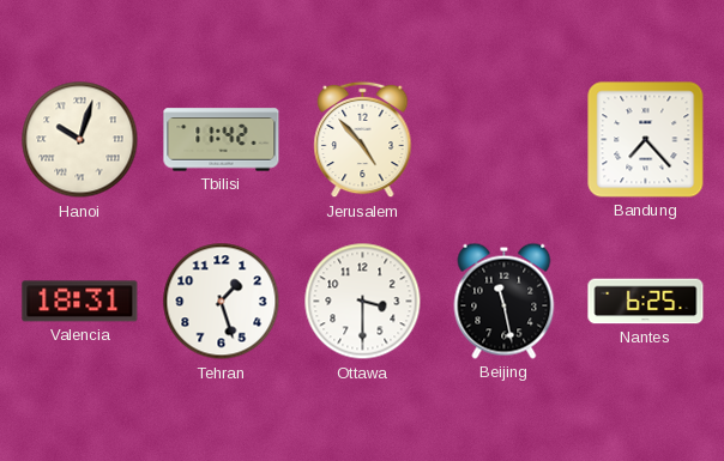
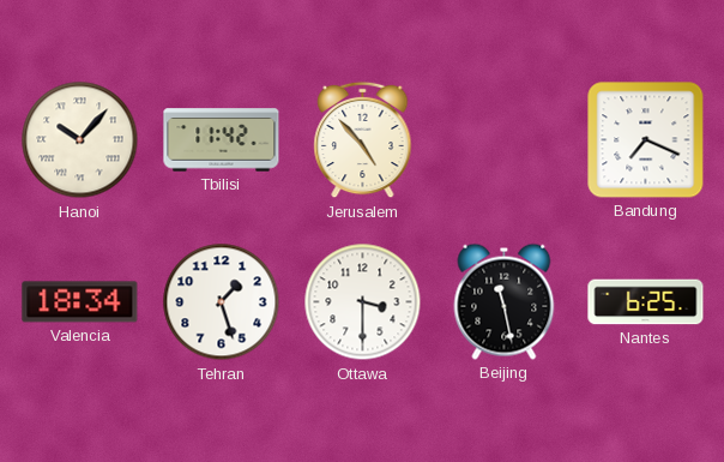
Hanoi: 10:03 -> 10:07
Bandung: 7:23 -> 7:19
Valencia: 18:31 -> 18:34
